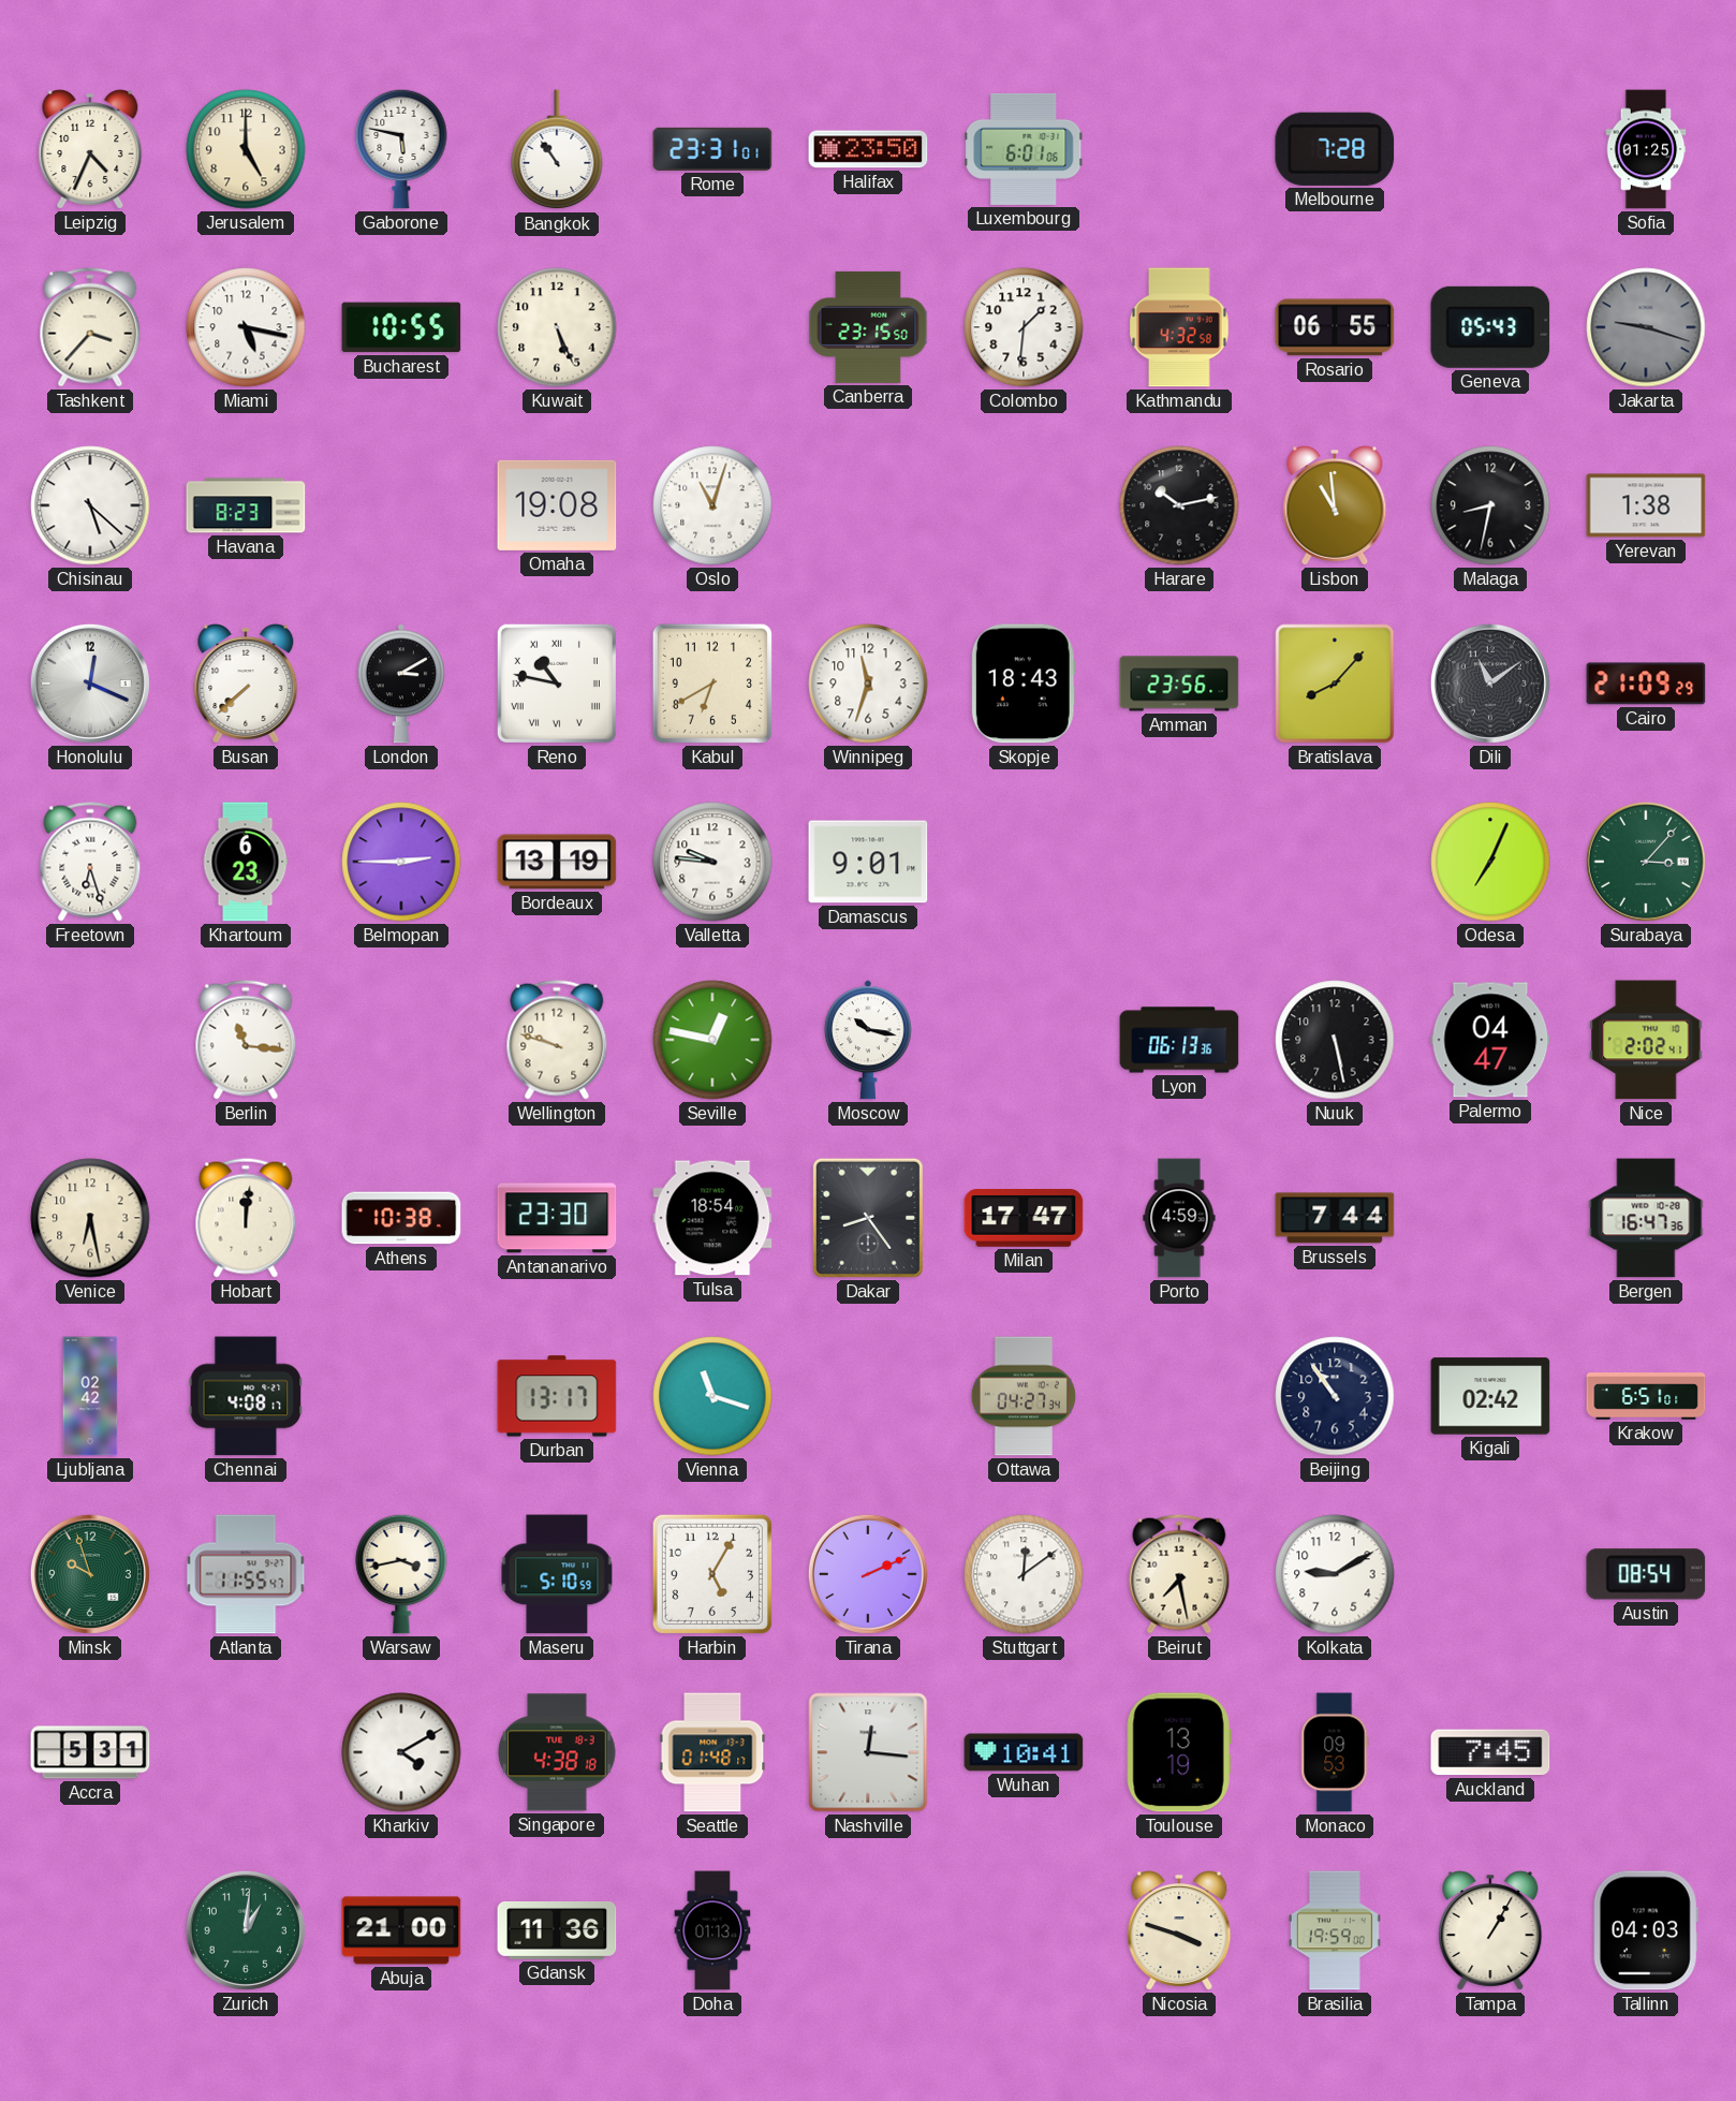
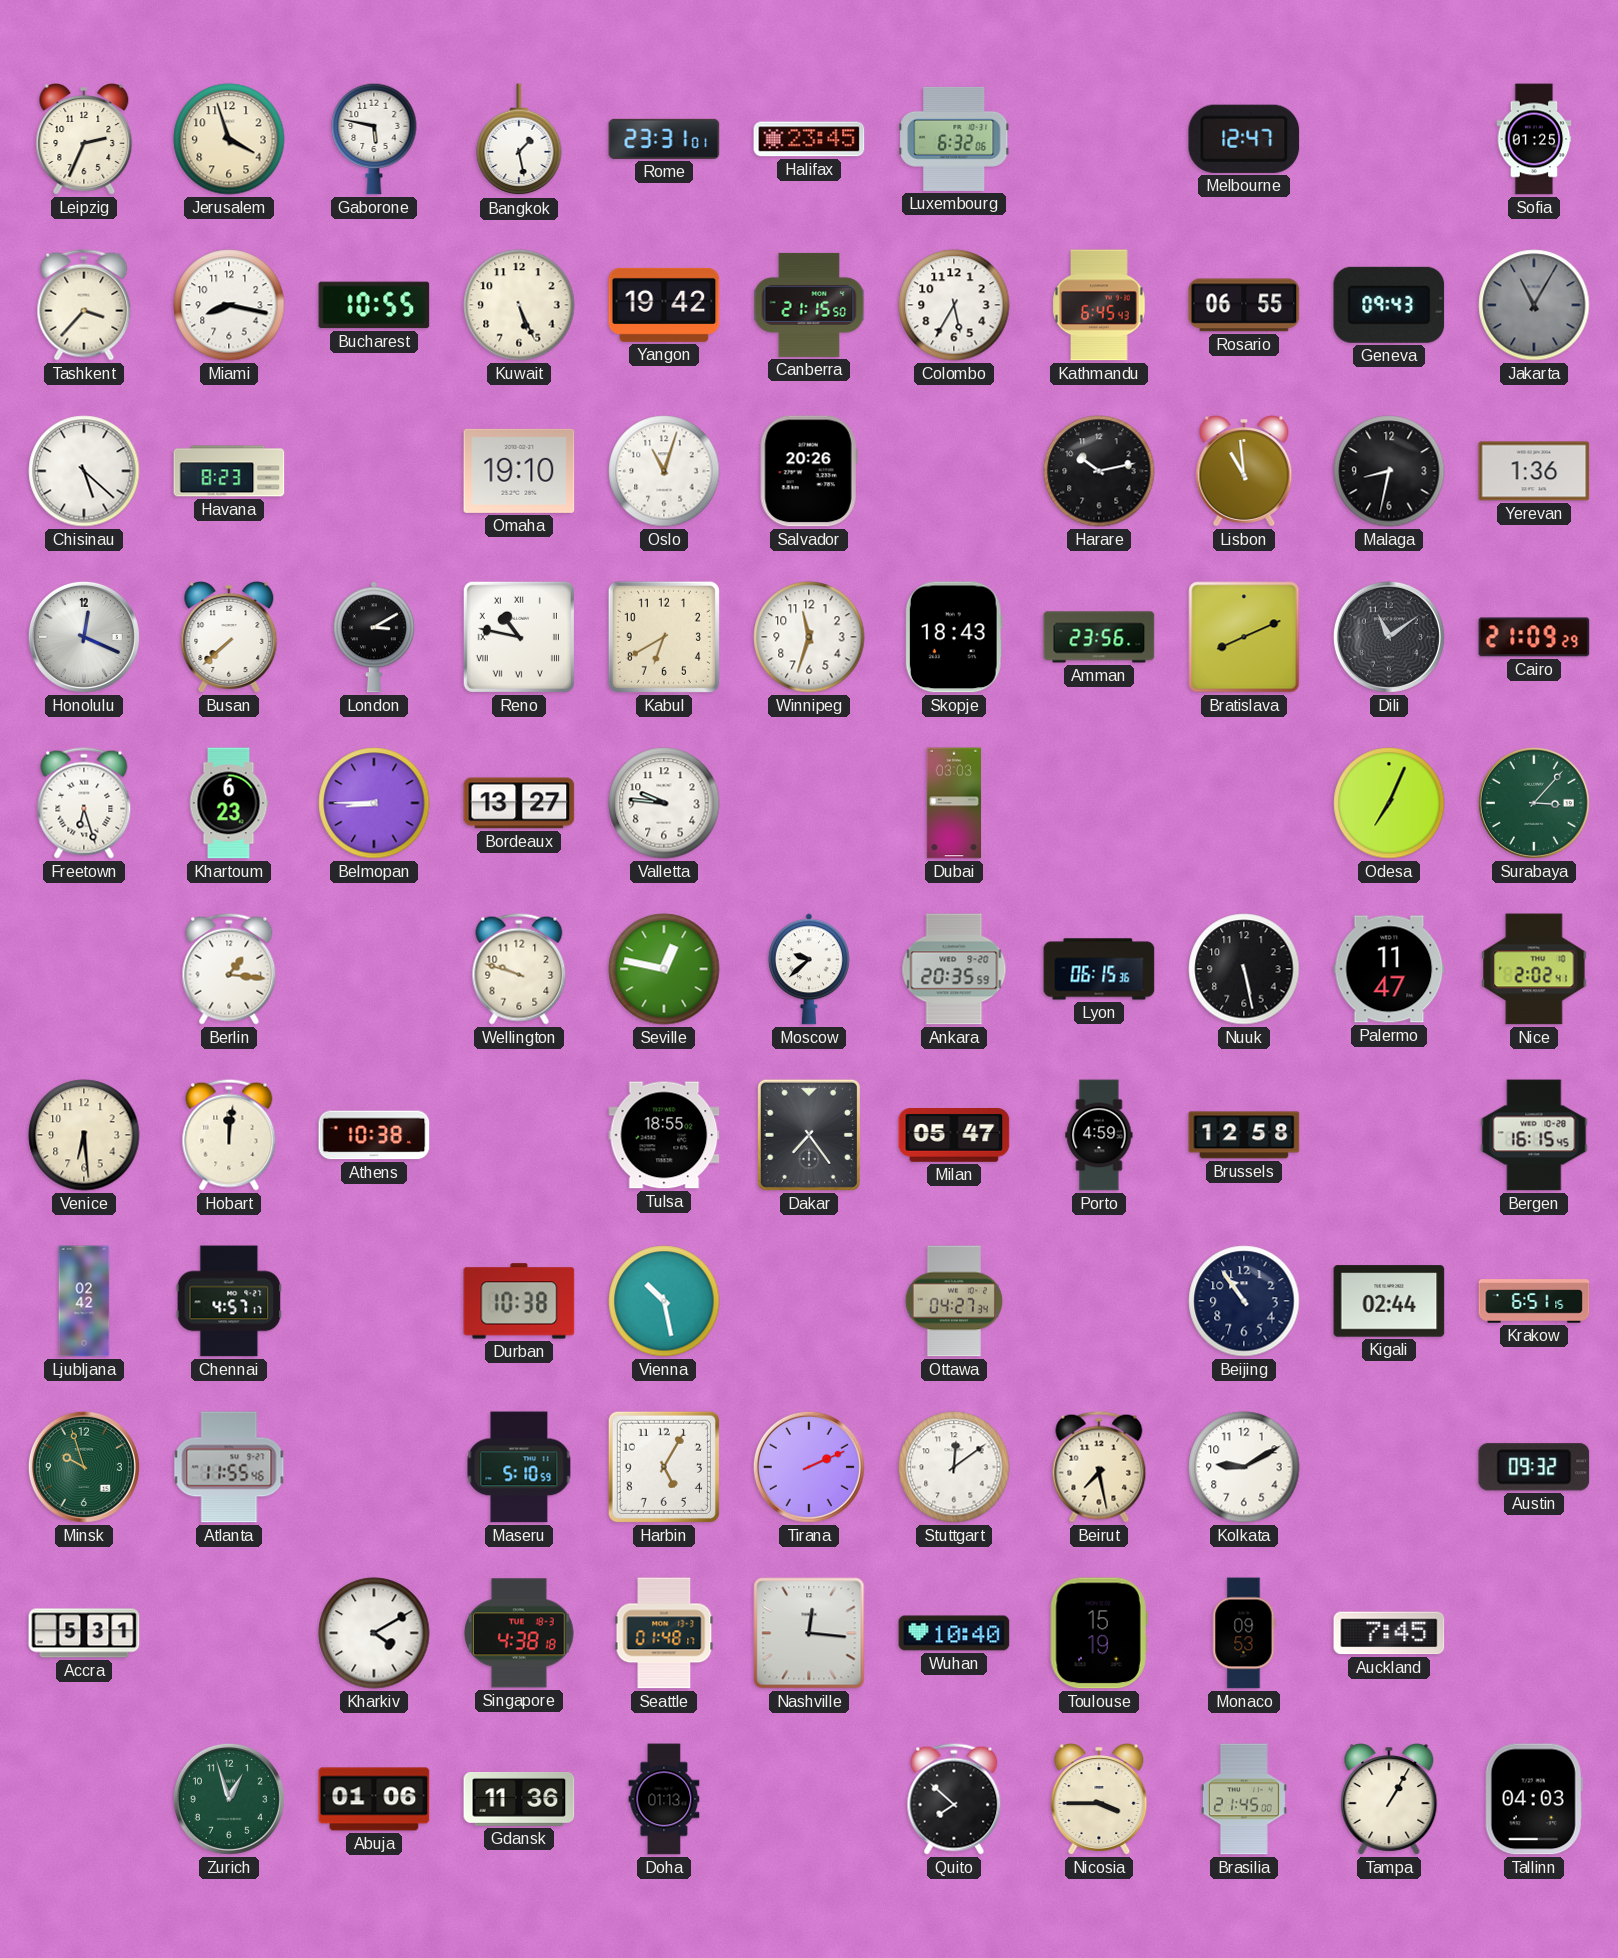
Leipzig: 4:34 -> 2:34
Jerusalem: 5:00 -> 3:57
Bangkok: 10:54 -> 1:28
Halifax: 23:50 -> 23:45
Luxembourg: 6:01 -> 6:32
Melbourne: 7:28 -> 12:47
Miami: 5:17 -> 8:17
Yangon: none -> 19:42
Canberra: 23:15 -> 21:15
Colombo: 1:31 -> 5:35
Kathmandu: 4:32 -> 6:45
Geneva: 05:43 -> 09:43
Jakarta: 9:18 -> 11:05
Omaha: 19:08 -> 19:10
Salvador: none -> 20:26
Yerevan: 1:38 -> 1:36
Bratislava: 8:07 -> 8:11
Belmopan: 2:45 -> 8:45
Bordeaux: 13:19 -> 13:27
Damascus: 9:01 -> none
Dubai: none -> 03:03
Berlin: 11:16 -> 1:16
Moscow: 10:17 -> 9:38
Ankara: none -> 20:35
Lyon: 06:13 -> 06:15
Palermo: 04:47 -> 11:47
Venice: 6:28 -> 6:29
Antananarivo: 23:30 -> none
Tulsa: 18:54 -> 18:55
Dakar: 8:24 -> 7:24
Milan: 17:47 -> 05:47
Brussels: 7:44 -> 12:58
Bergen: 16:47 -> 16:15
Chennai: 4:08 -> 4:57
Durban: 13:17 -> 10:38
Vienna: 11:18 -> 10:28
Kigali: 02:42 -> 02:44
Krakow: 6:51:01 -> 6:51:15
Atlanta: 11:55:47 -> 11:55:46
Warsaw: 3:43 -> none
Austin: 08:54 -> 09:32
Wuhan: 10:41 -> 10:40
Toulouse: 13:19 -> 15:19
Zurich: 1:01 -> 12:57
Abuja: 21:00 -> 01:06
Quito: none -> 7:52
Nicosia: 3:48 -> 3:45
Brasilia: 19:59 -> 21:45
